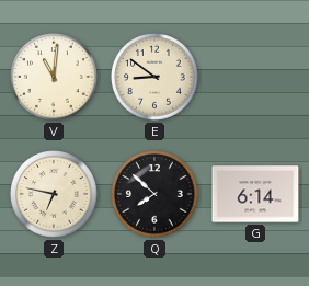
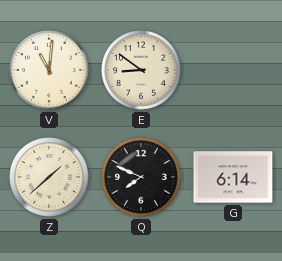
Z: 6:47 -> 1:38
Q: 7:52 -> 7:49
